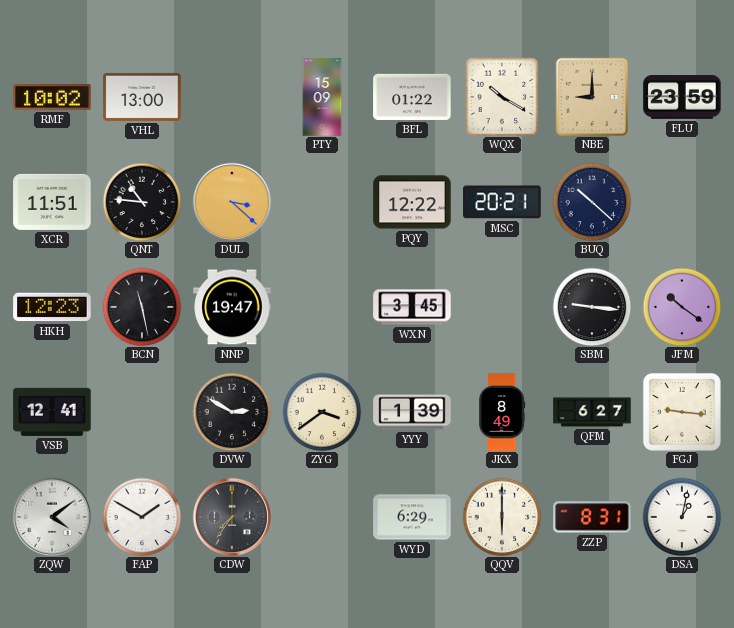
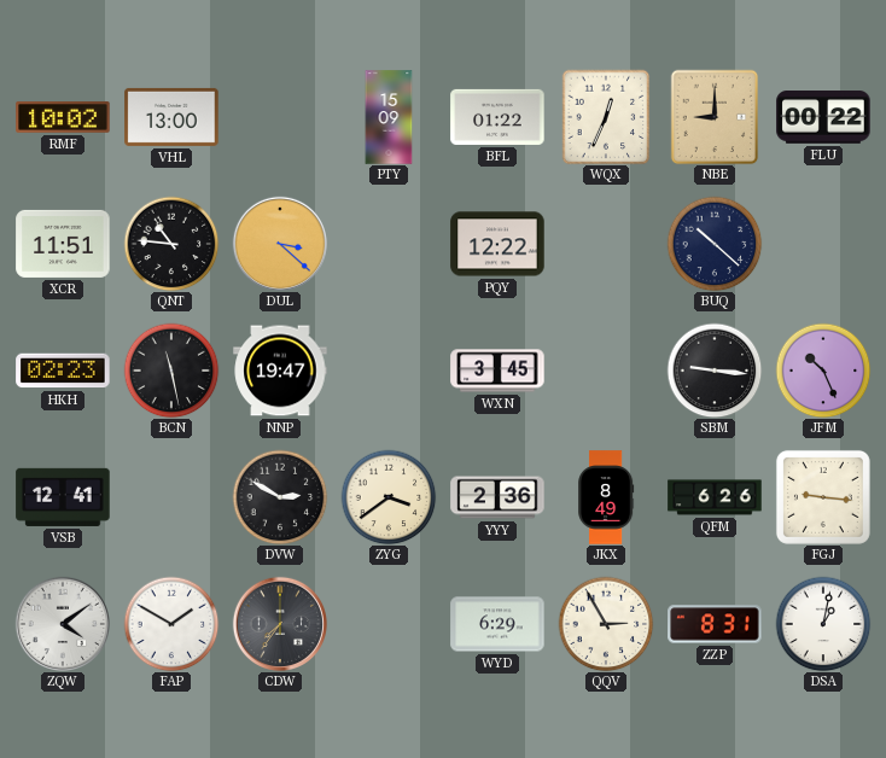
WQX: 10:20 -> 12:34
FLU: 23:59 -> 00:22
MSC: 20:21 -> none
HKH: 12:23 -> 02:23
JFM: 10:21 -> 10:26
YYY: 1:39 -> 2:36
QFM: 6:27 -> 6:26
QQV: 6:00 -> 2:55
